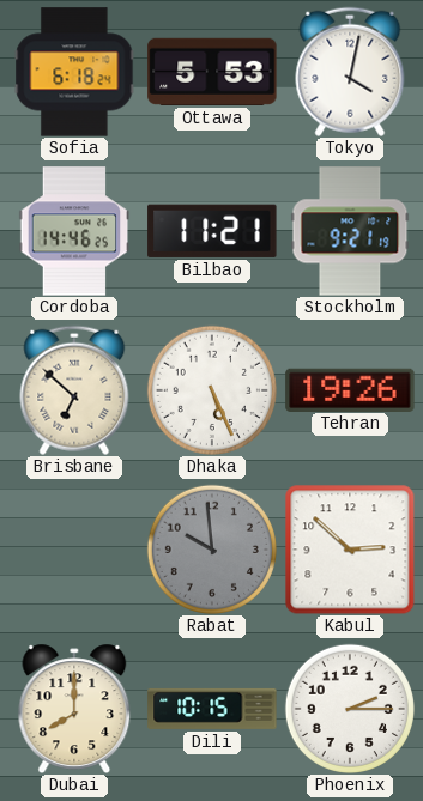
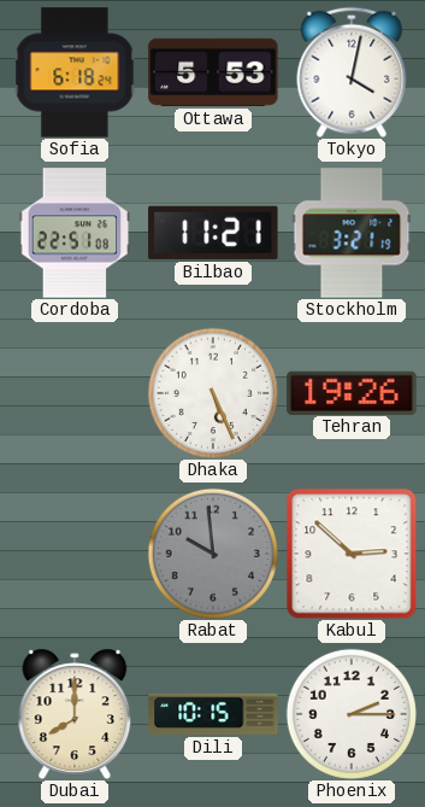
Cordoba: 14:46 -> 22:51
Stockholm: 9:21 -> 3:21
Brisbane: 6:52 -> none
